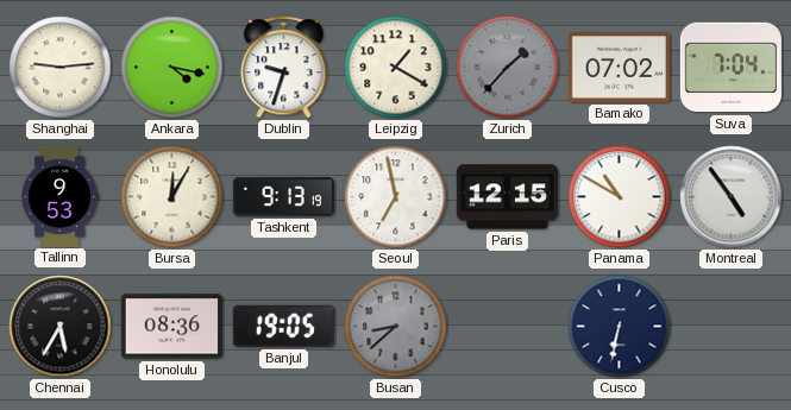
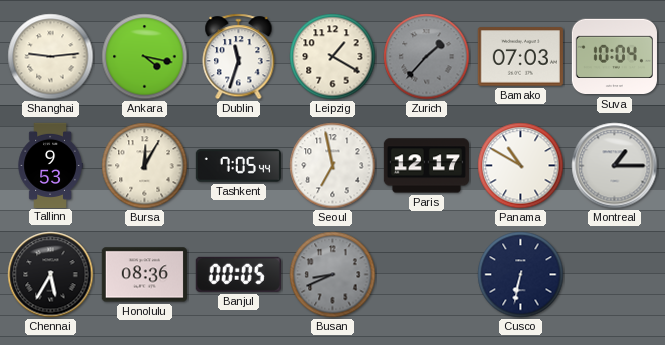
Dublin: 9:33 -> 11:33
Bamako: 07:02 -> 07:03
Suva: 7:04 -> 10:04
Tashkent: 9:13 -> 7:05
Paris: 12:15 -> 12:17
Montreal: 4:54 -> 1:15
Banjul: 19:05 -> 00:05
Busan: 8:38 -> 8:41
